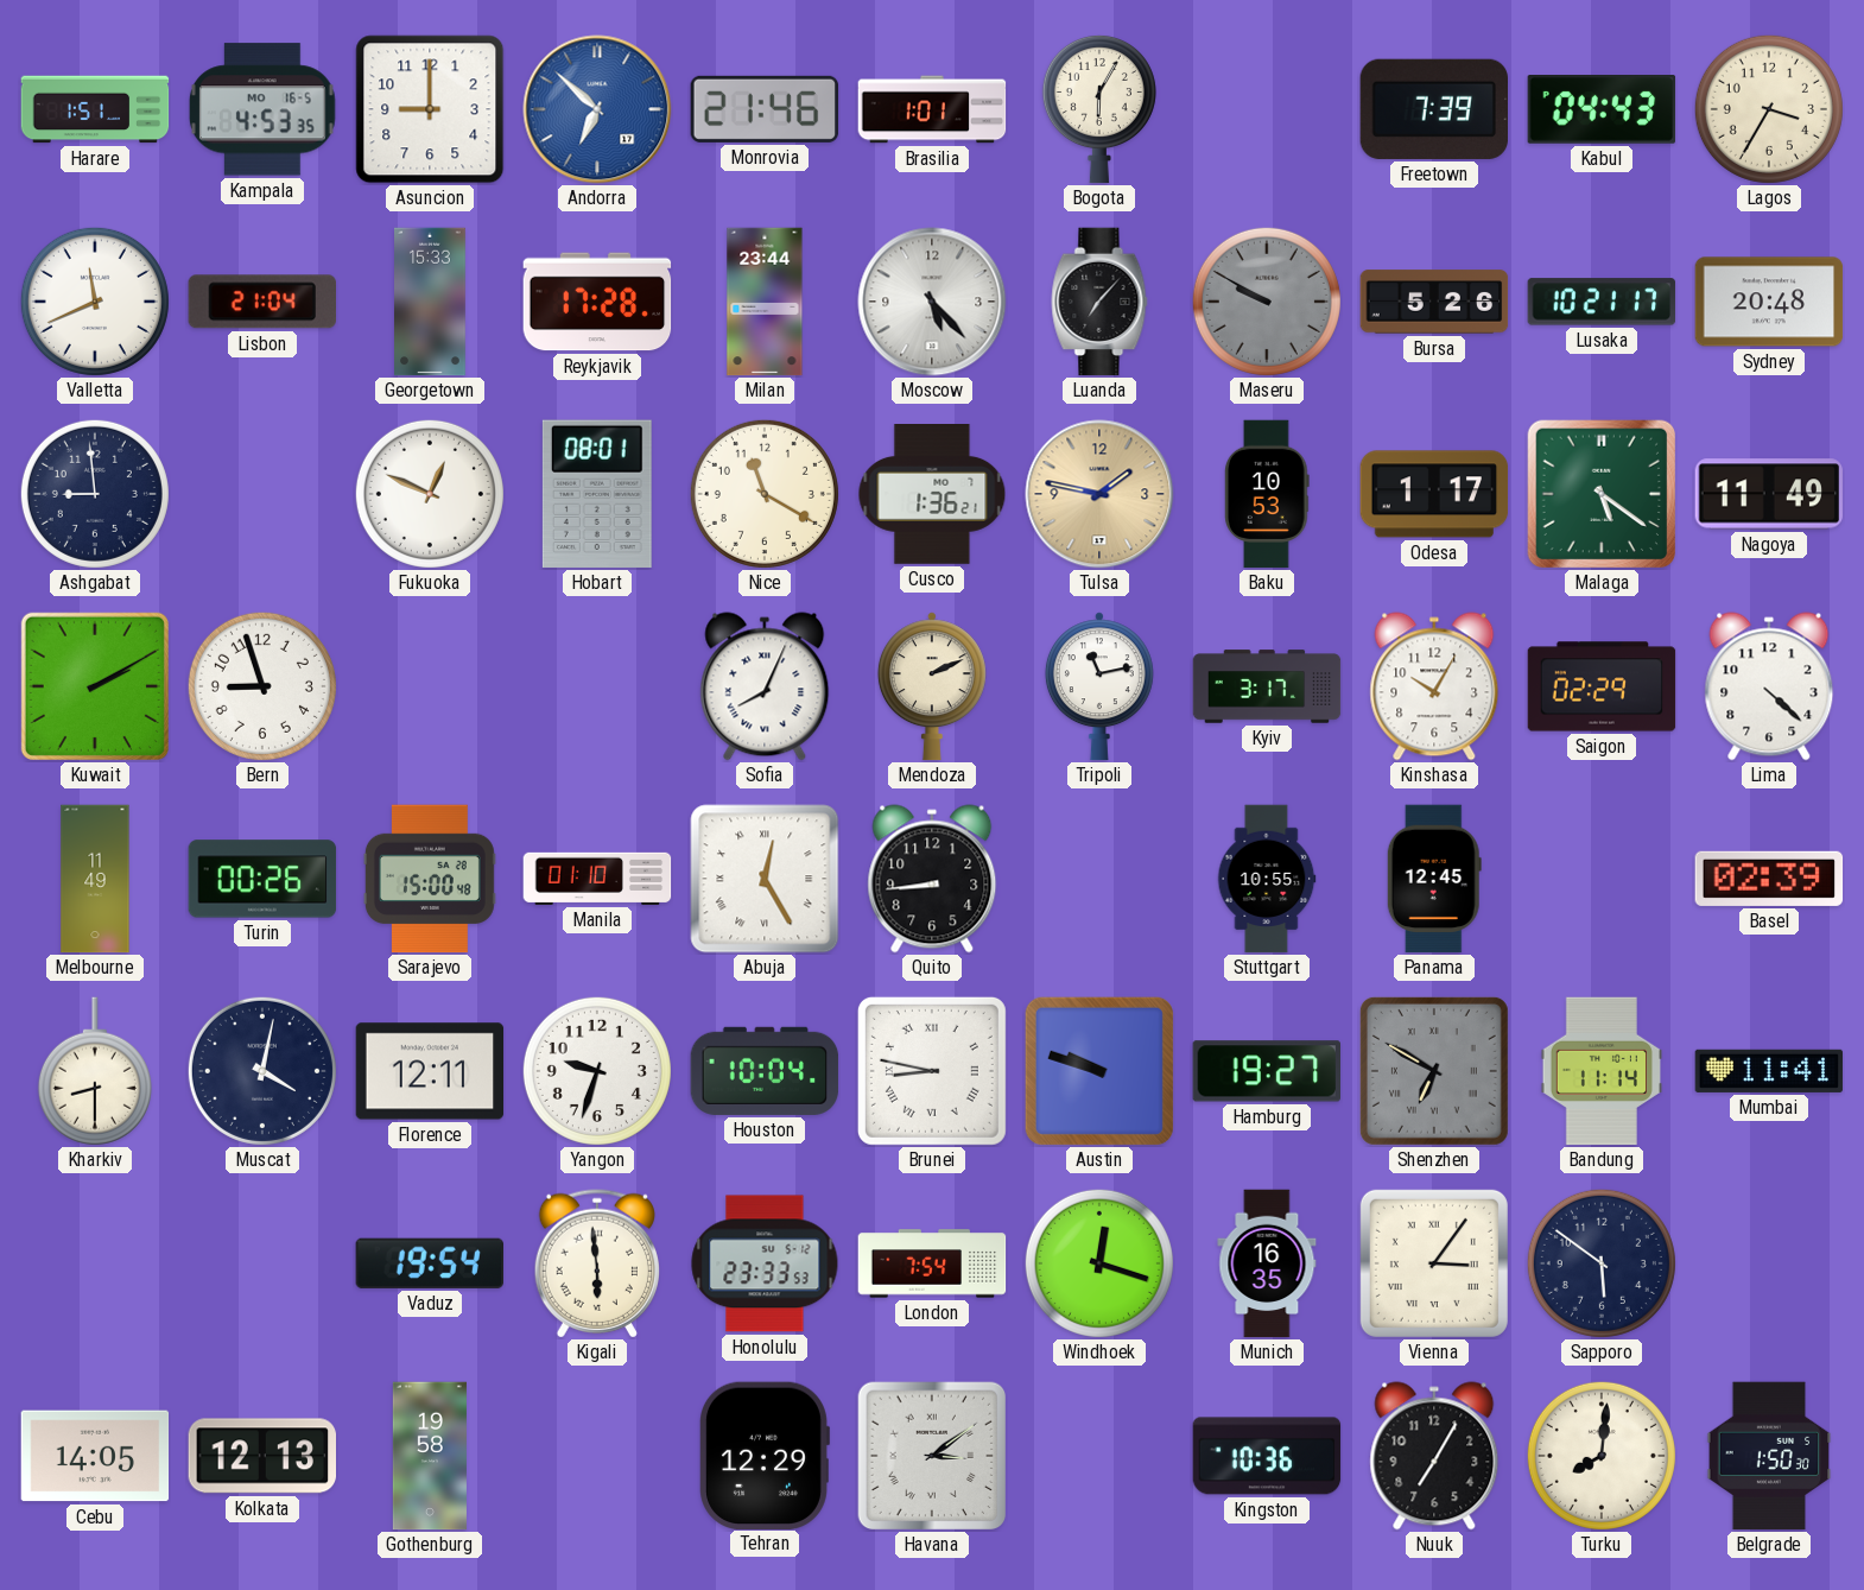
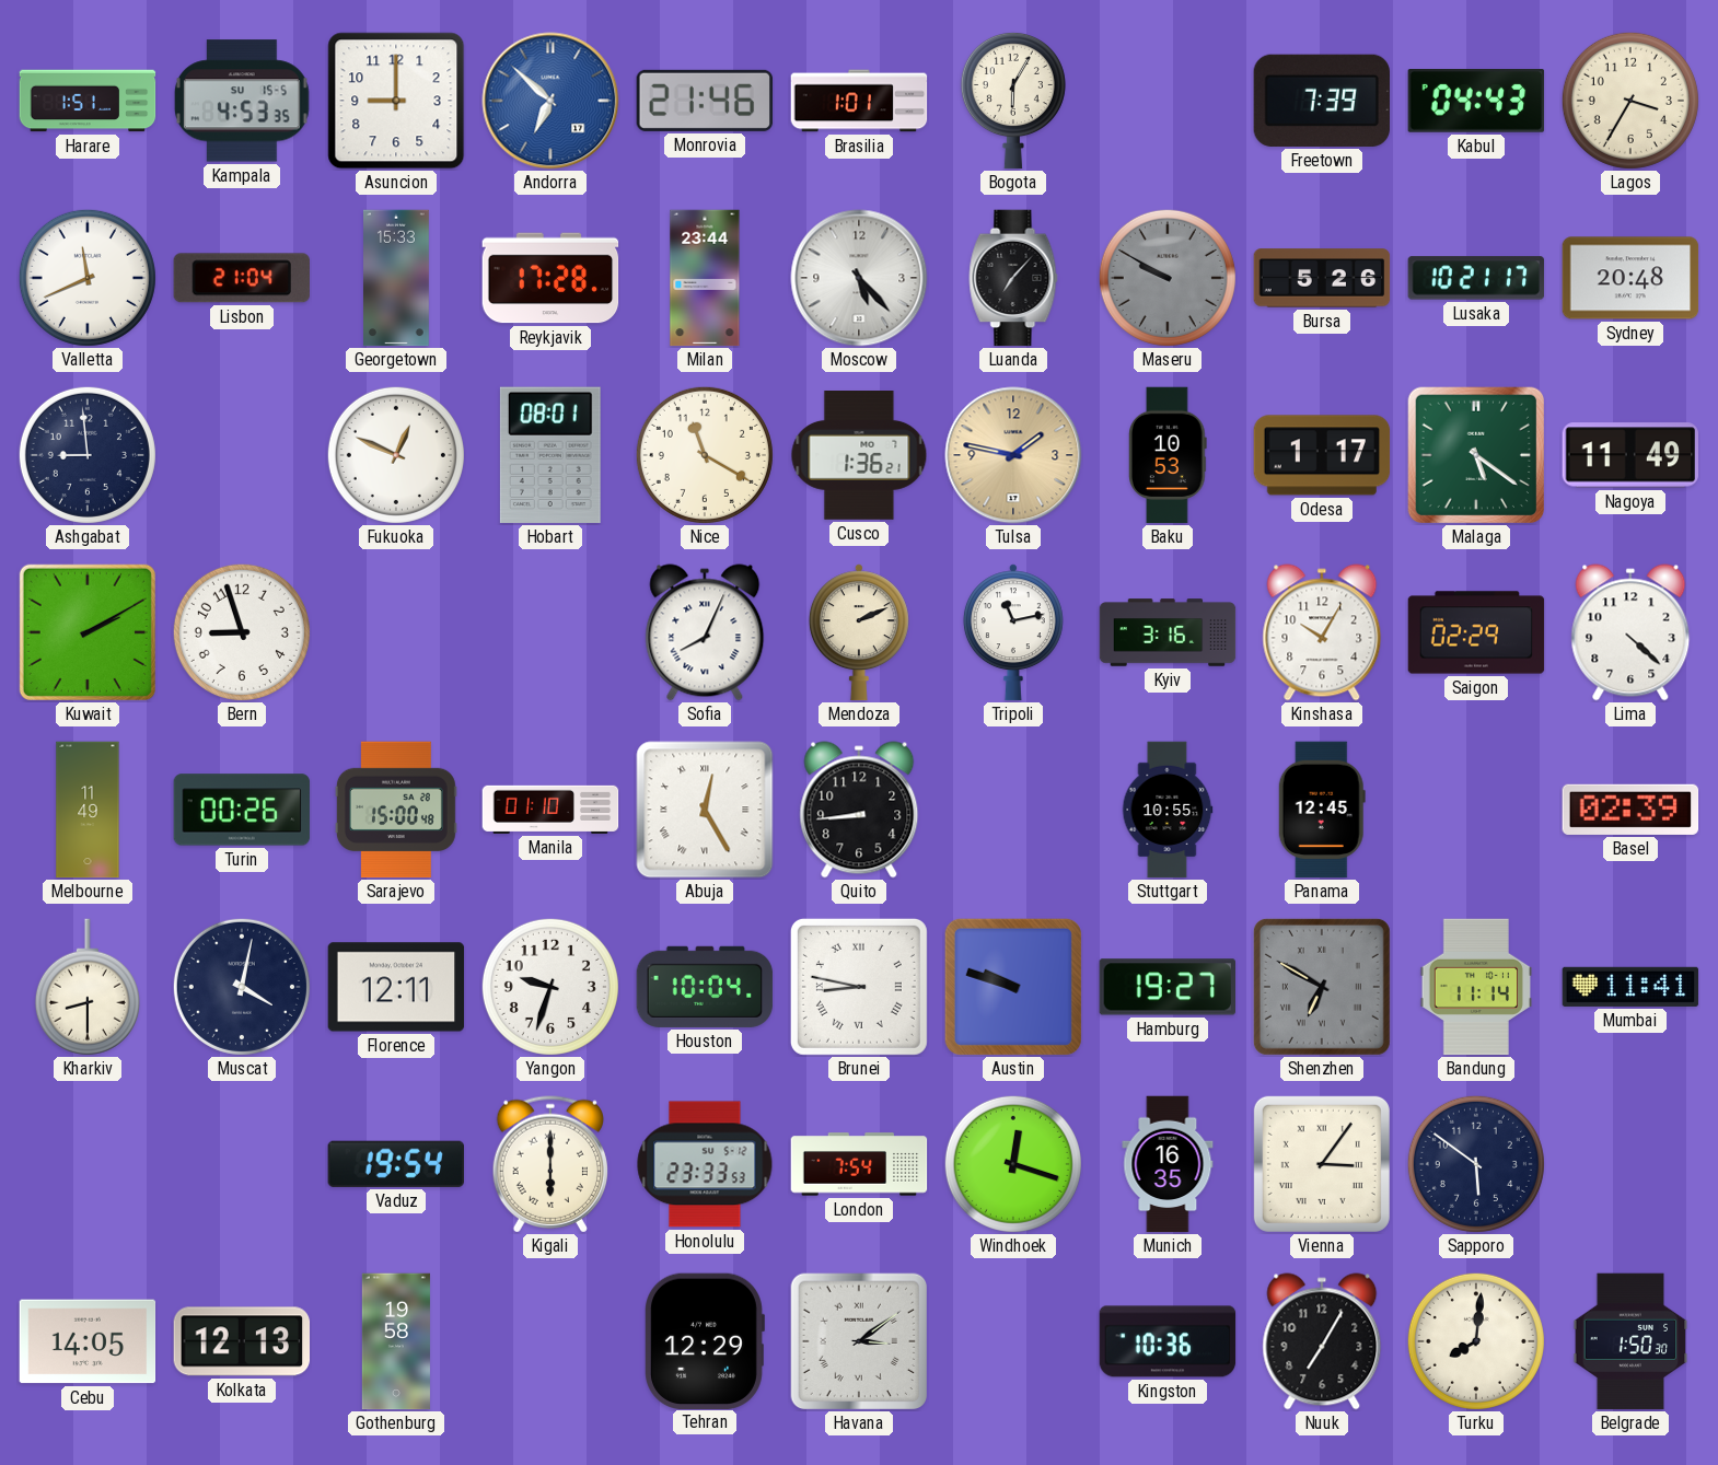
Kampala date: MO 16-5 -> SU 15-5
Kyiv: 3:17 -> 3:16
Kigali: 5:59 -> 6:00
